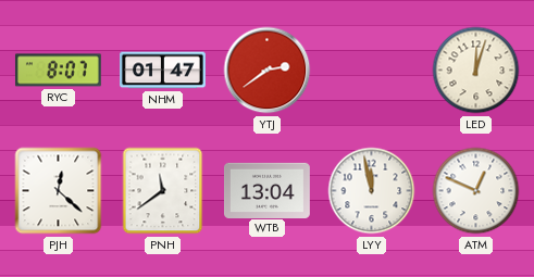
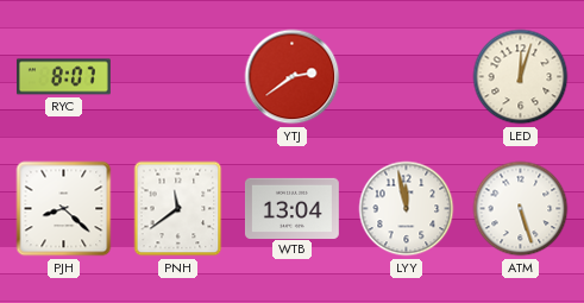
NHM: 01:47 -> none
PJH: 12:22 -> 8:22
ATM: 12:49 -> 5:27
